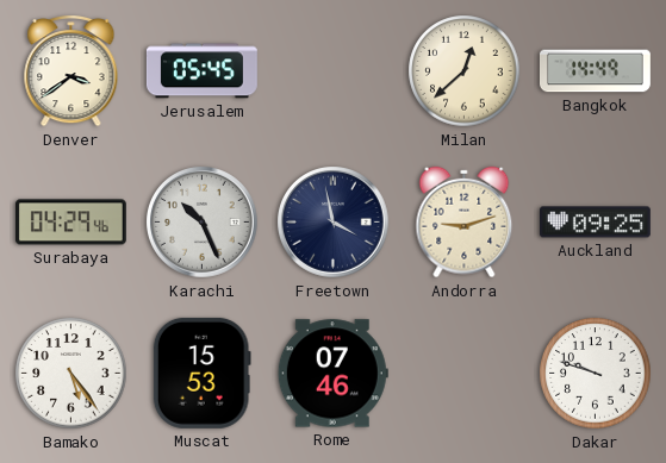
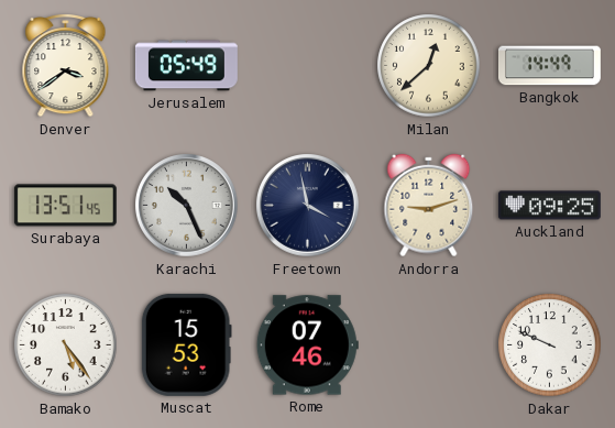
Jerusalem: 05:45 -> 05:49
Surabaya: 04:29 -> 13:51
Dakar: 9:48 -> 9:49
